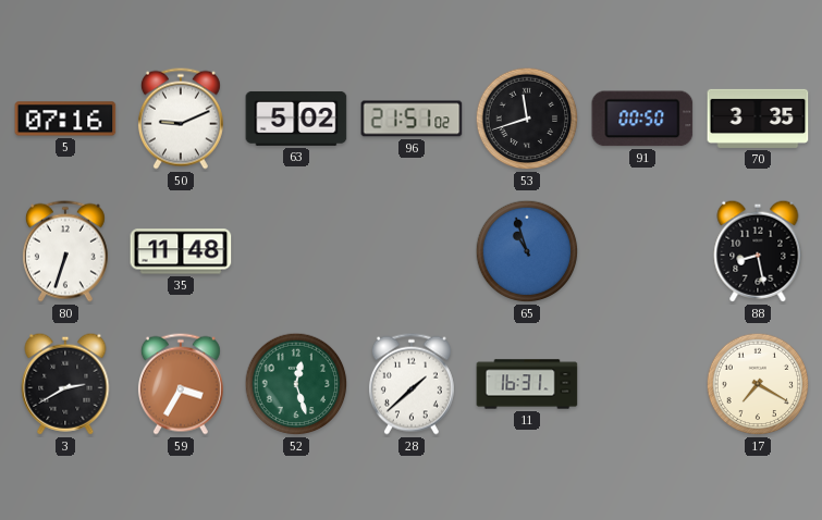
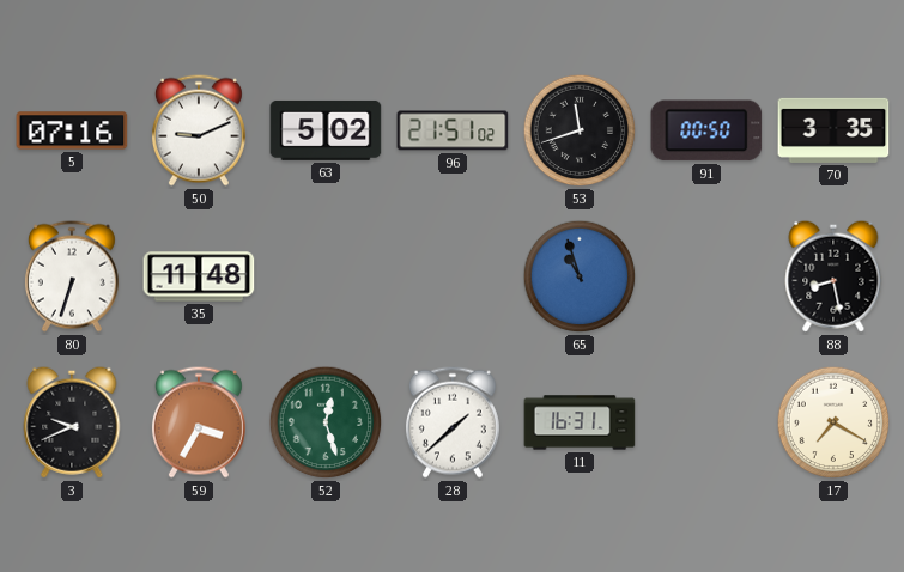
3: 2:40 -> 9:41
